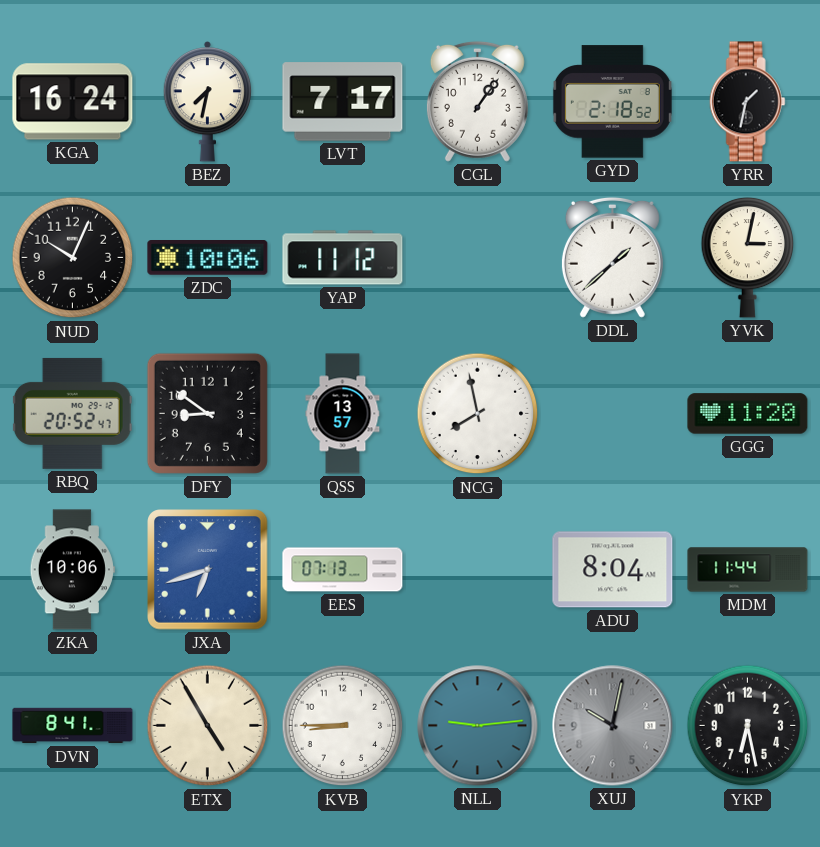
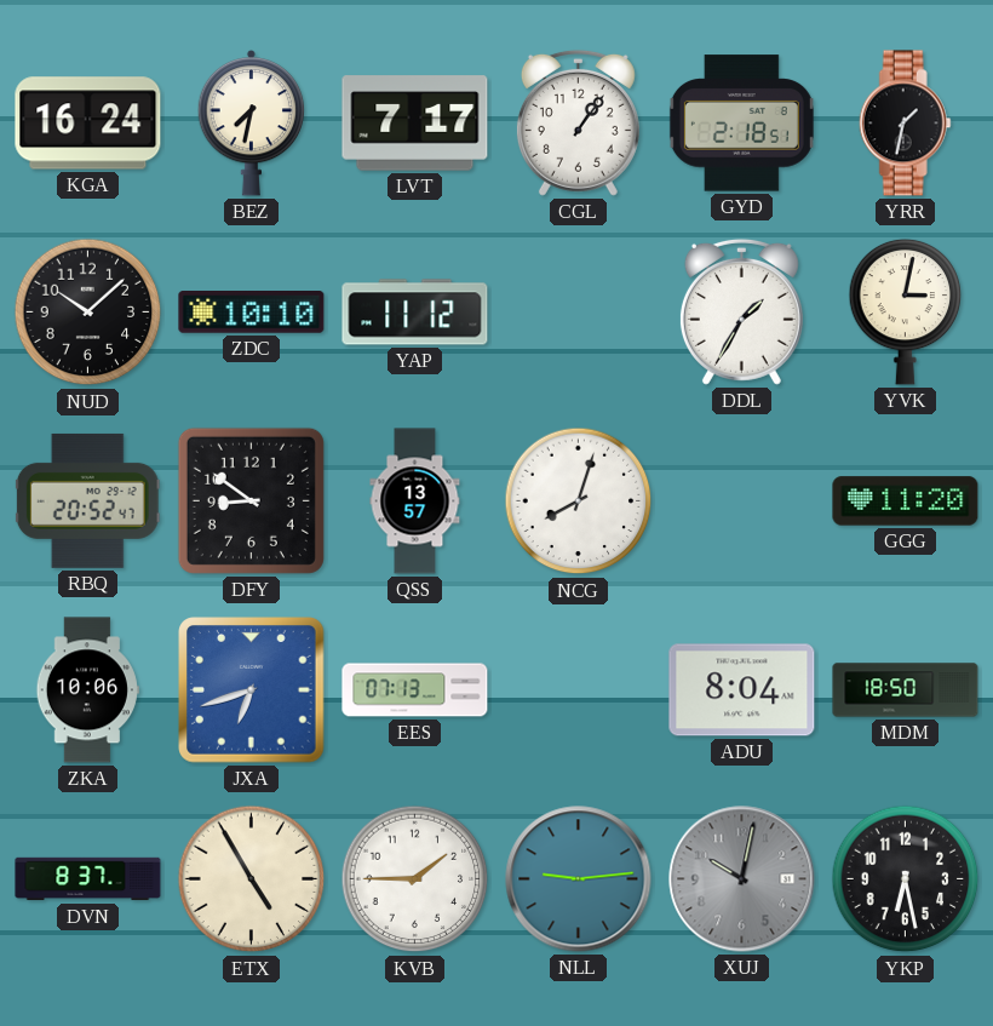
GYD: 2:18:52 -> 2:18:51
NUD: 10:04 -> 10:08
ZDC: 10:06 -> 10:10
DDL: 1:38 -> 1:35
NCG: 7:58 -> 8:03
MDM: 11:44 -> 18:50
DVN: 8:41 -> 8:37
KVB: 8:45 -> 1:45
